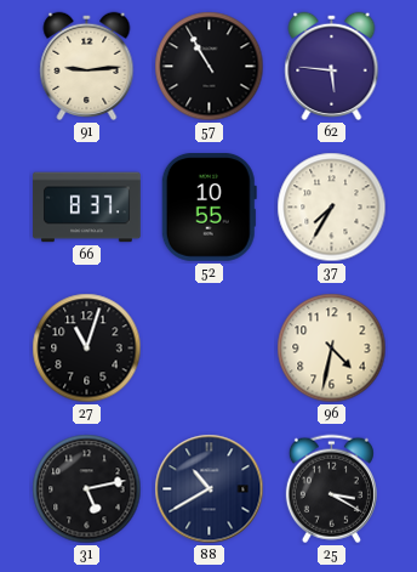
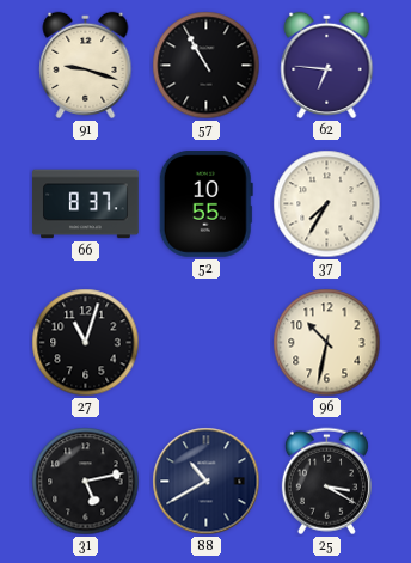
91: 9:14 -> 9:18
62: 5:46 -> 6:46
96: 4:32 -> 10:32
